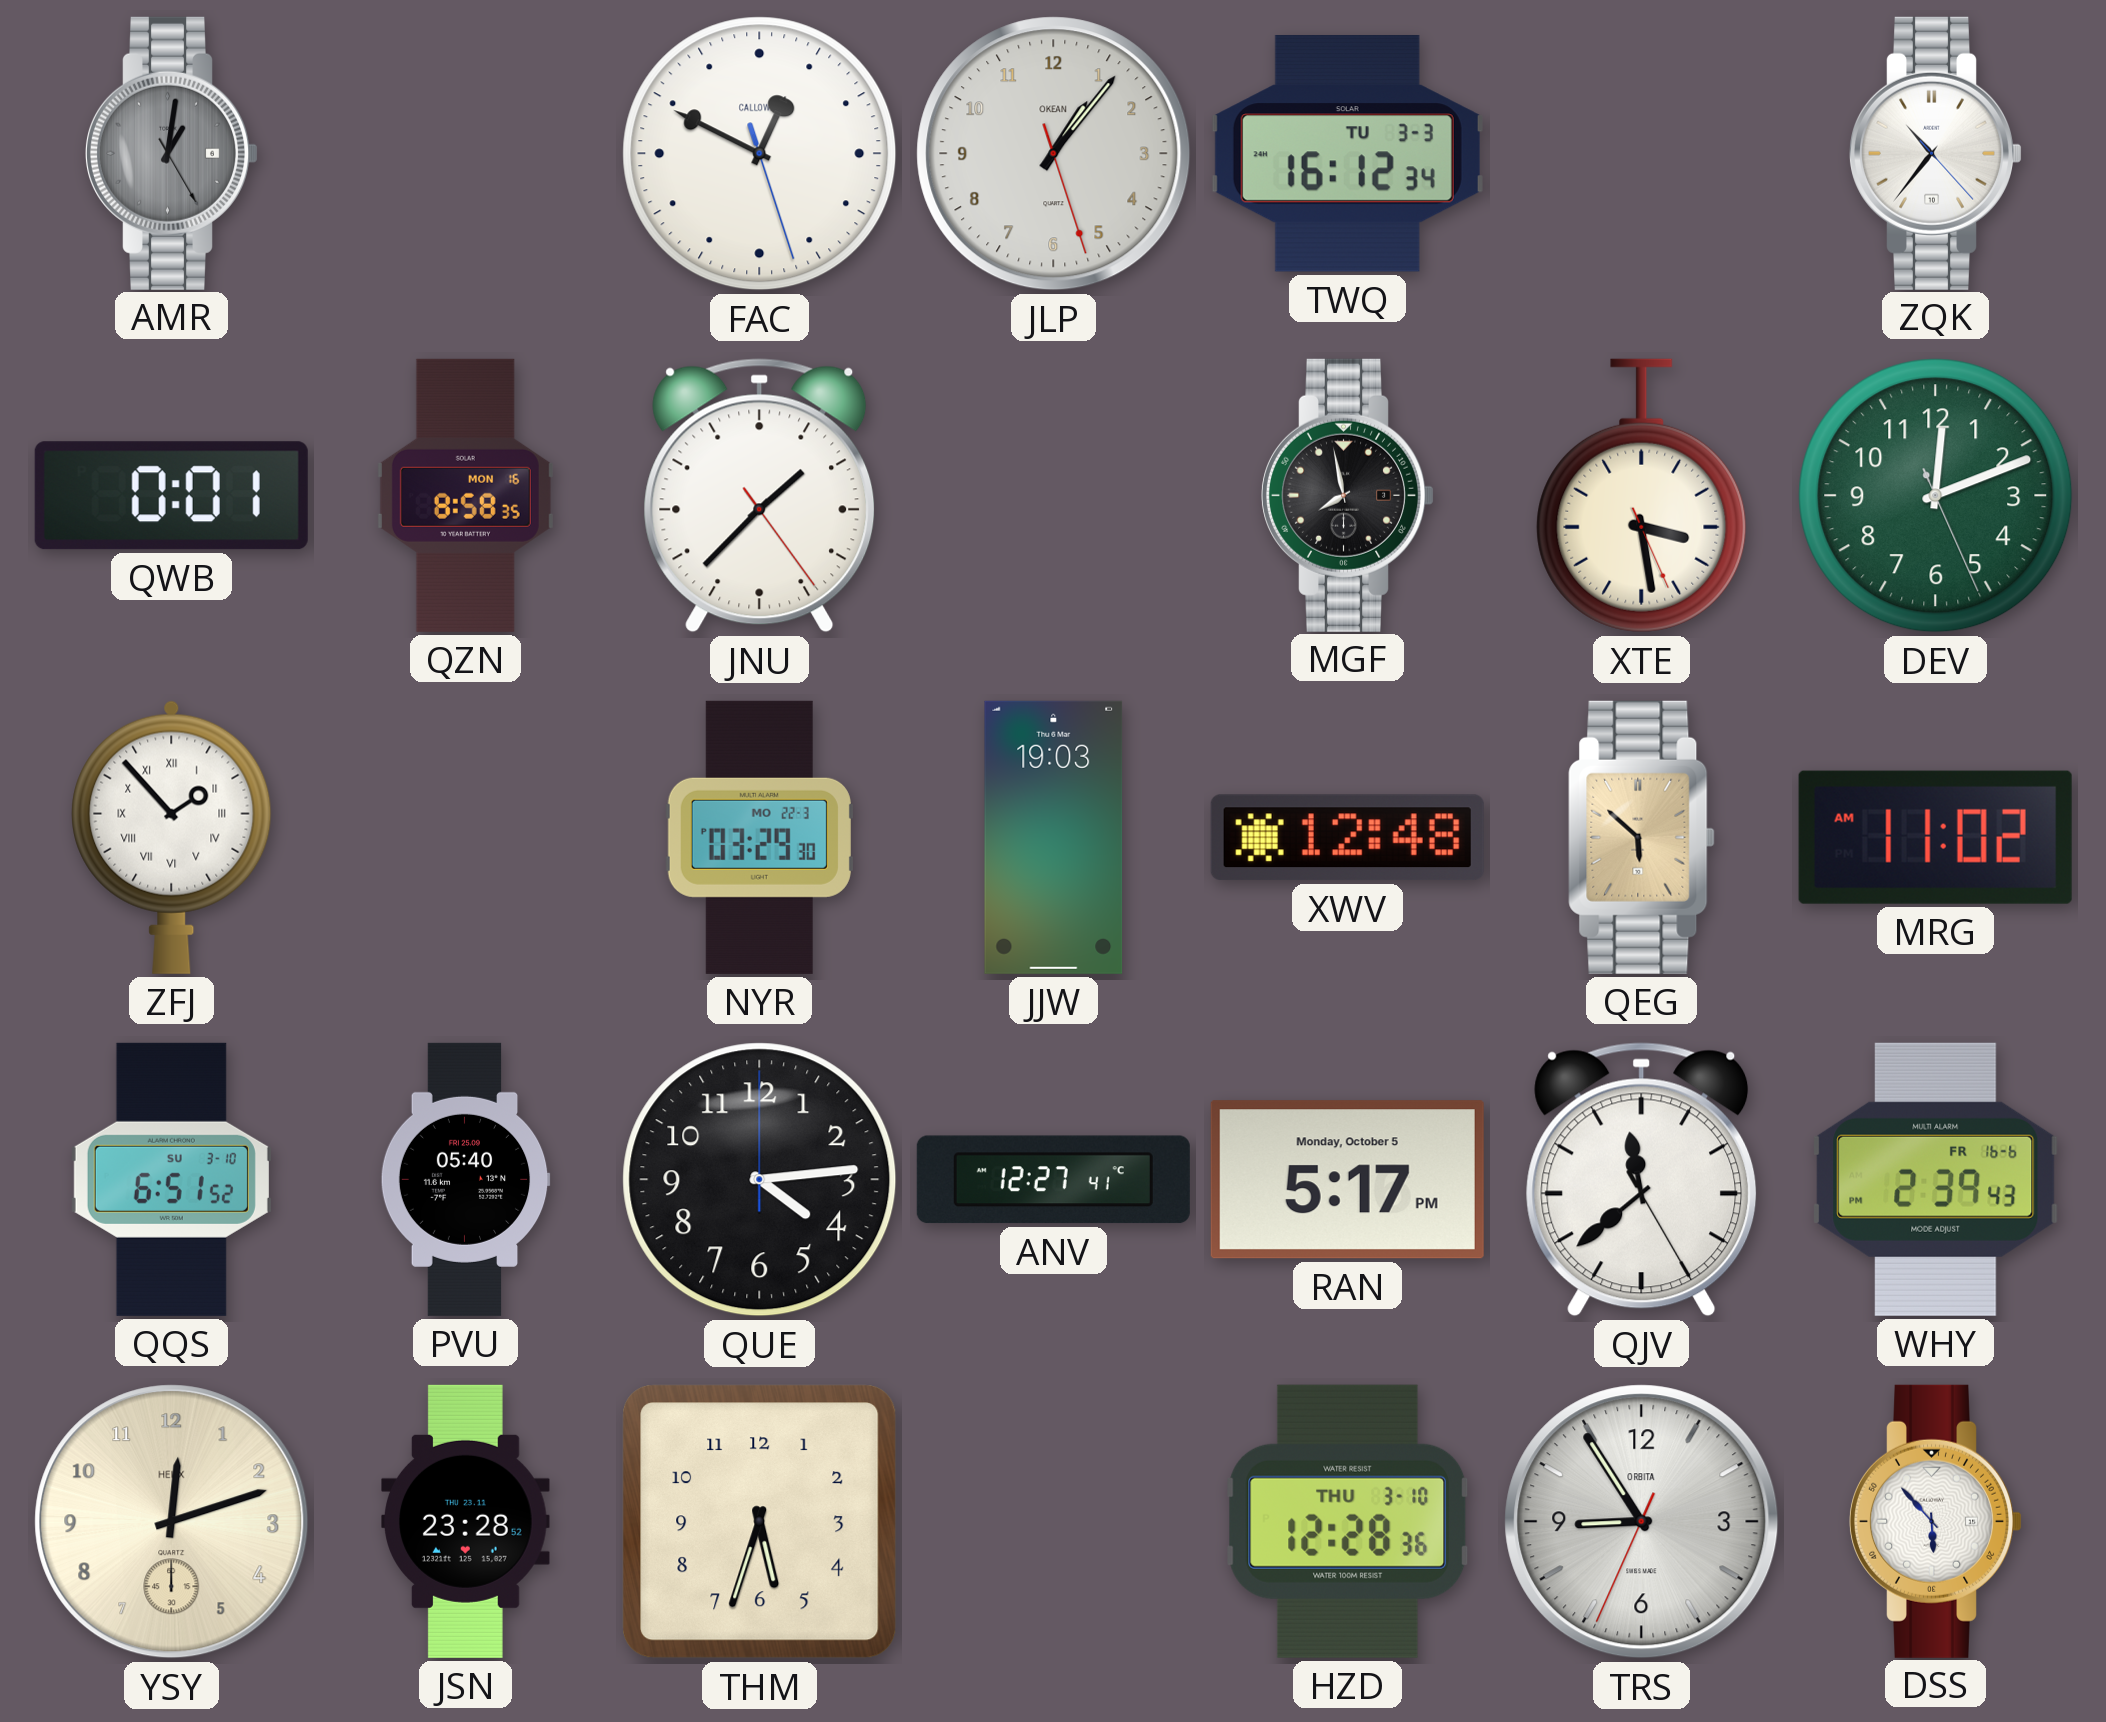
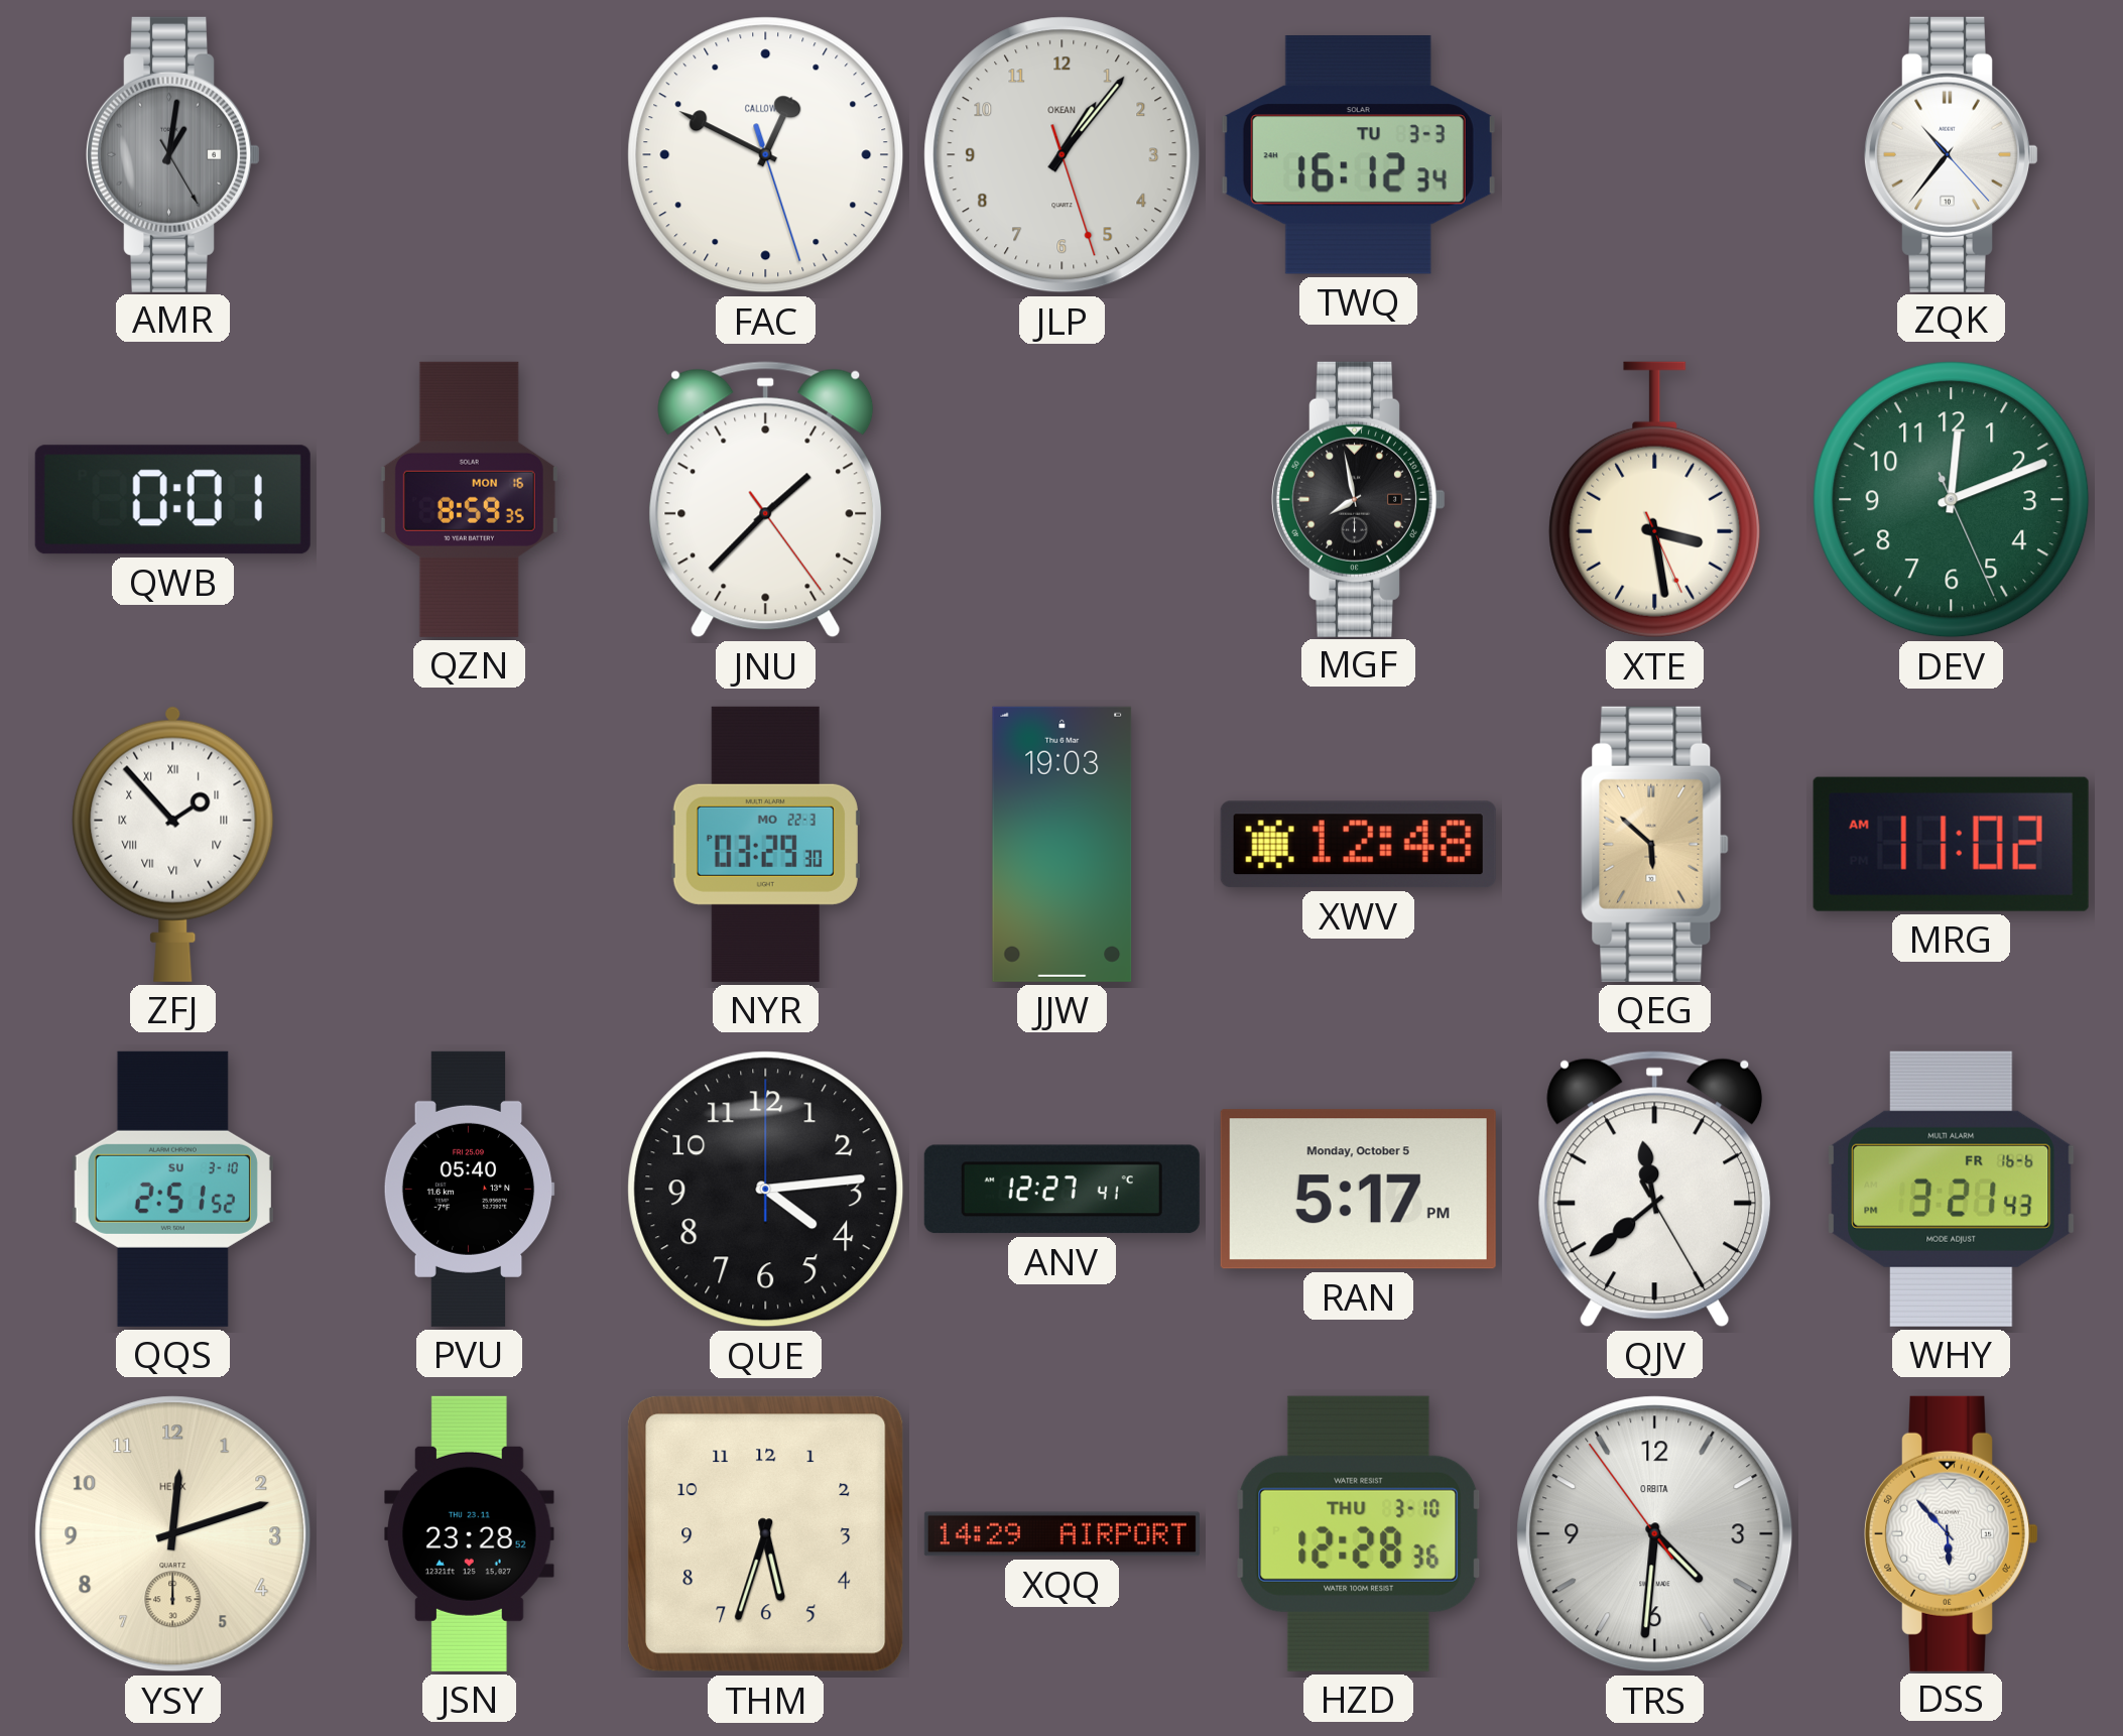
QZN: 8:58 -> 8:59
QQS: 6:51 -> 2:51
WHY: 2:39 -> 3:21
XQQ: none -> 14:29
TRS: 8:54 -> 4:30
